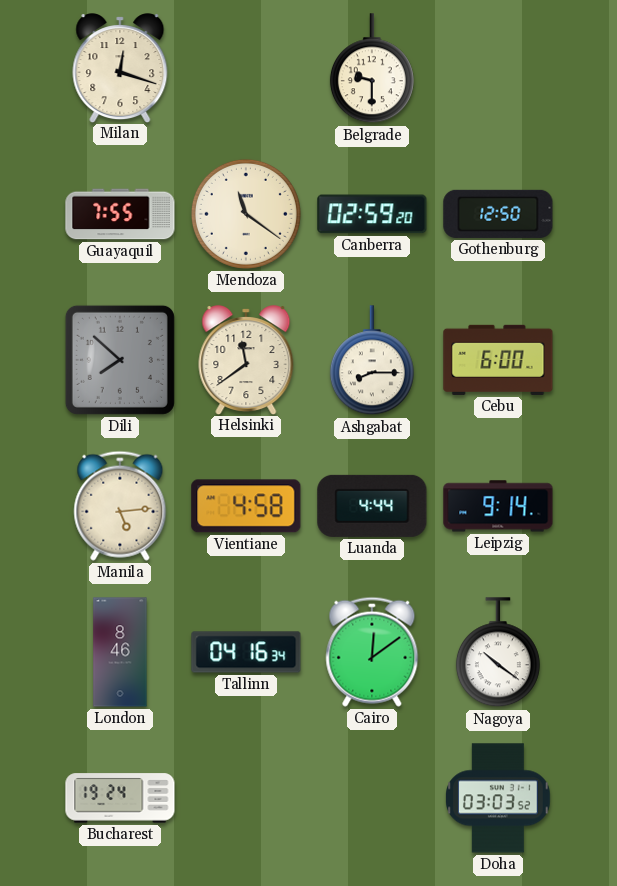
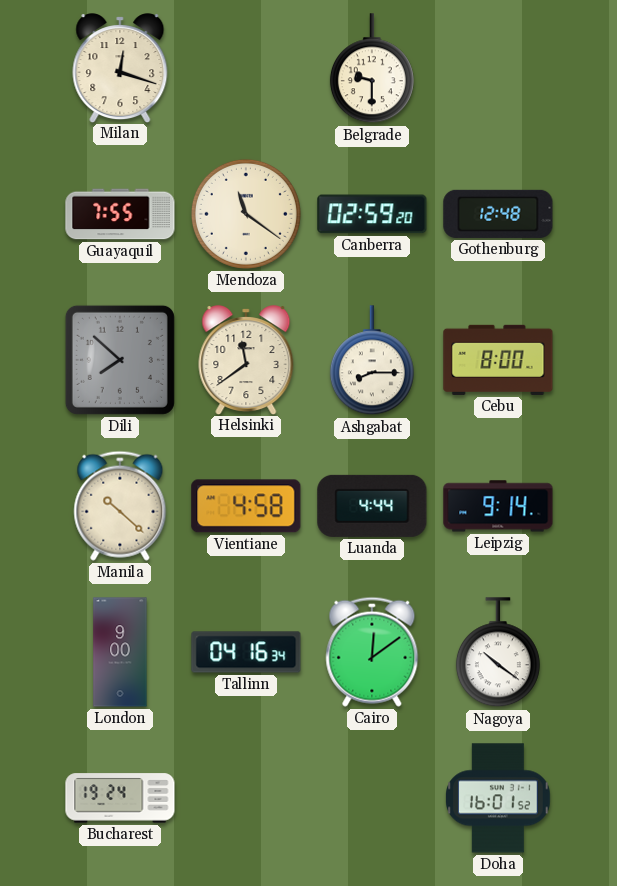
Gothenburg: 12:50 -> 12:48
Cebu: 6:00 -> 8:00
Manila: 5:14 -> 10:22
London: 8:46 -> 9:00
Doha: 03:03 -> 16:01
